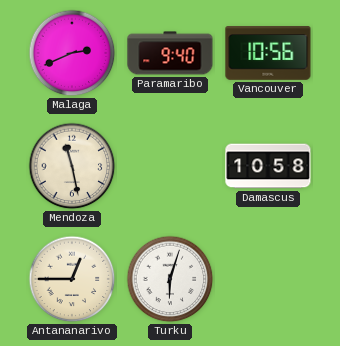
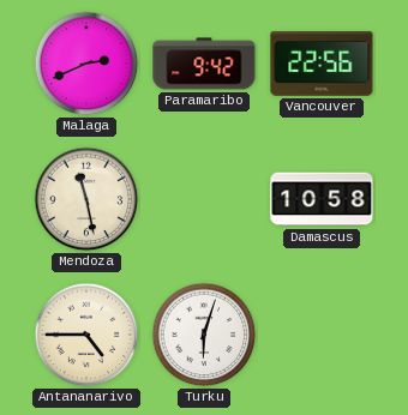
Paramaribo: 9:40 -> 9:42
Vancouver: 10:56 -> 22:56
Antananarivo: 12:45 -> 4:45
